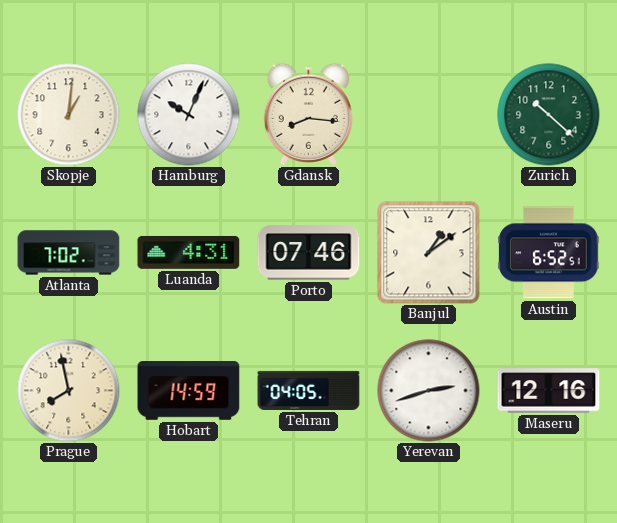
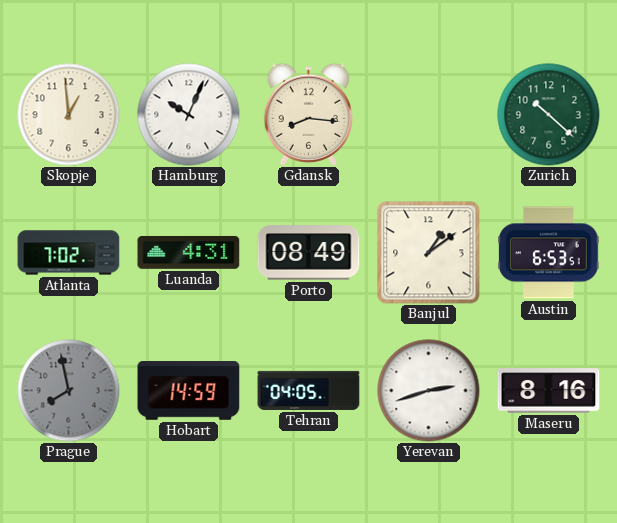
Skopje: 1:01 -> 12:59
Porto: 07:46 -> 08:49
Austin: 6:52 -> 6:53
Prague dial: cream -> grey
Maseru: 12:16 -> 8:16
